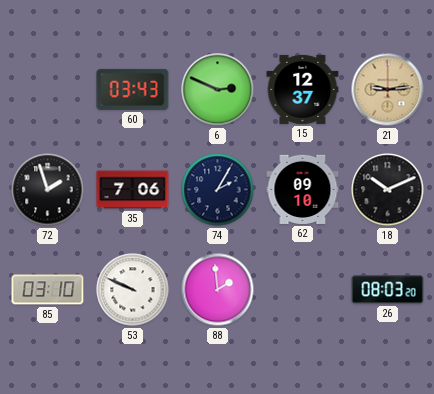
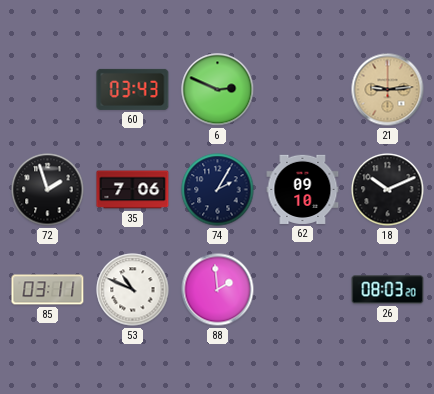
15: 12:37 -> none
85: 03:10 -> 03:11
53: 9:49 -> 10:49
